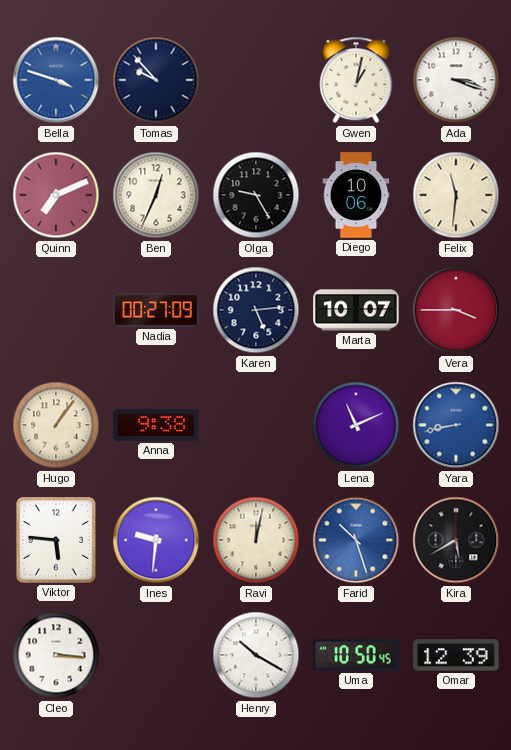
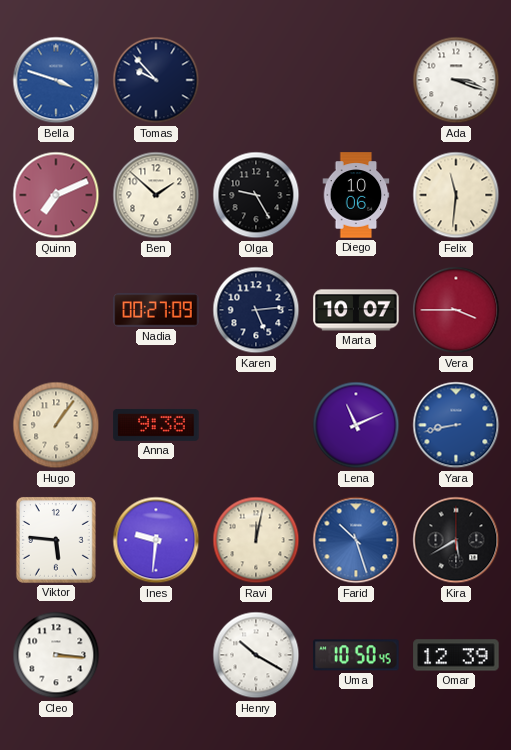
Gwen: 1:02 -> none
Ben: 12:34 -> 1:52
